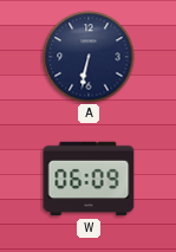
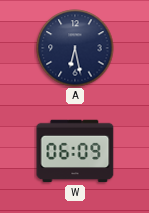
A: 6:32 -> 6:28
